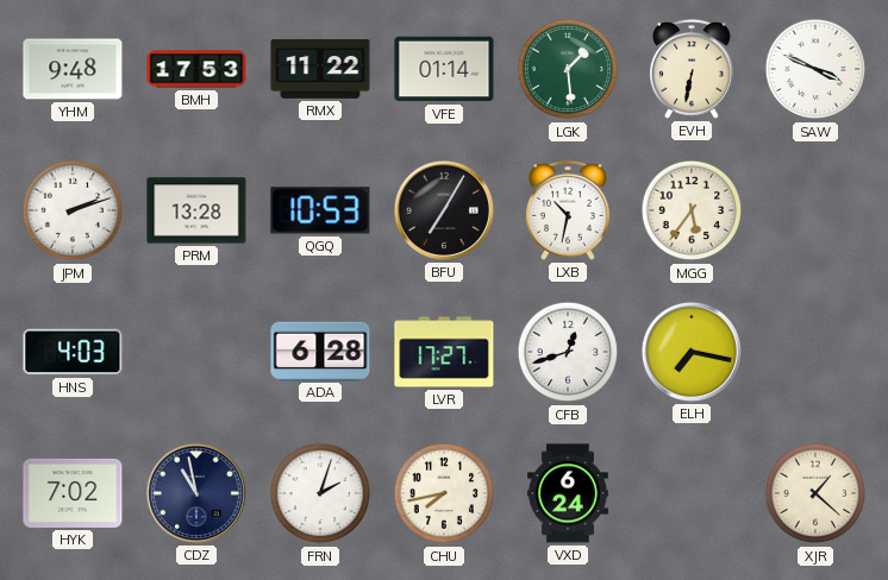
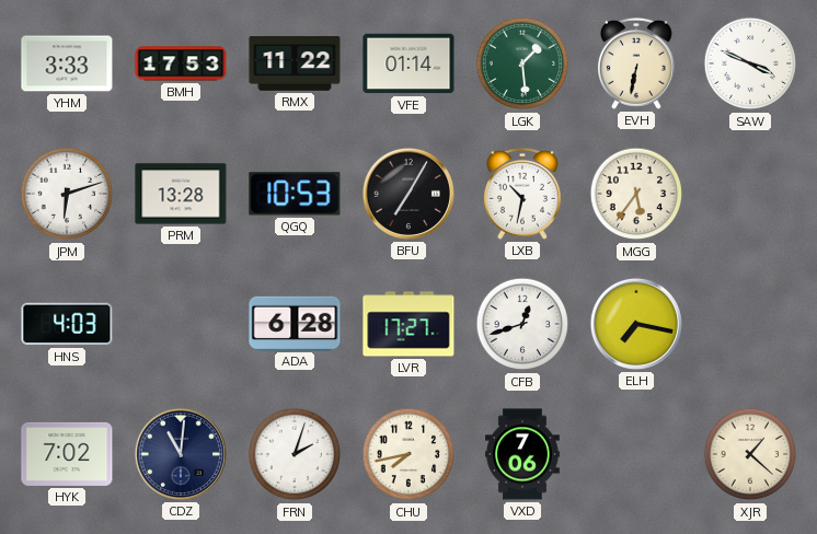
YHM: 9:48 -> 3:33
JPM: 2:12 -> 6:12
CDZ: 10:58 -> 11:01
VXD: 6:24 -> 7:06
